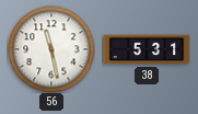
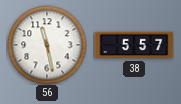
38: 5:31 -> 5:57
